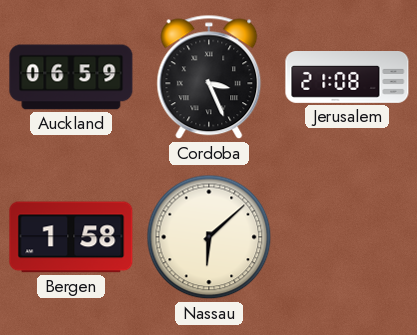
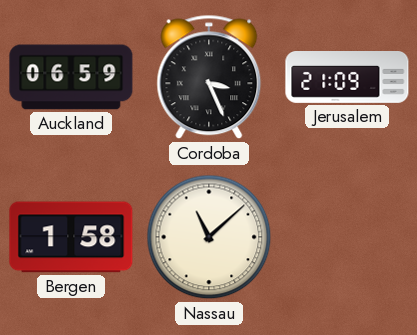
Jerusalem: 21:08 -> 21:09
Nassau: 6:08 -> 11:08
